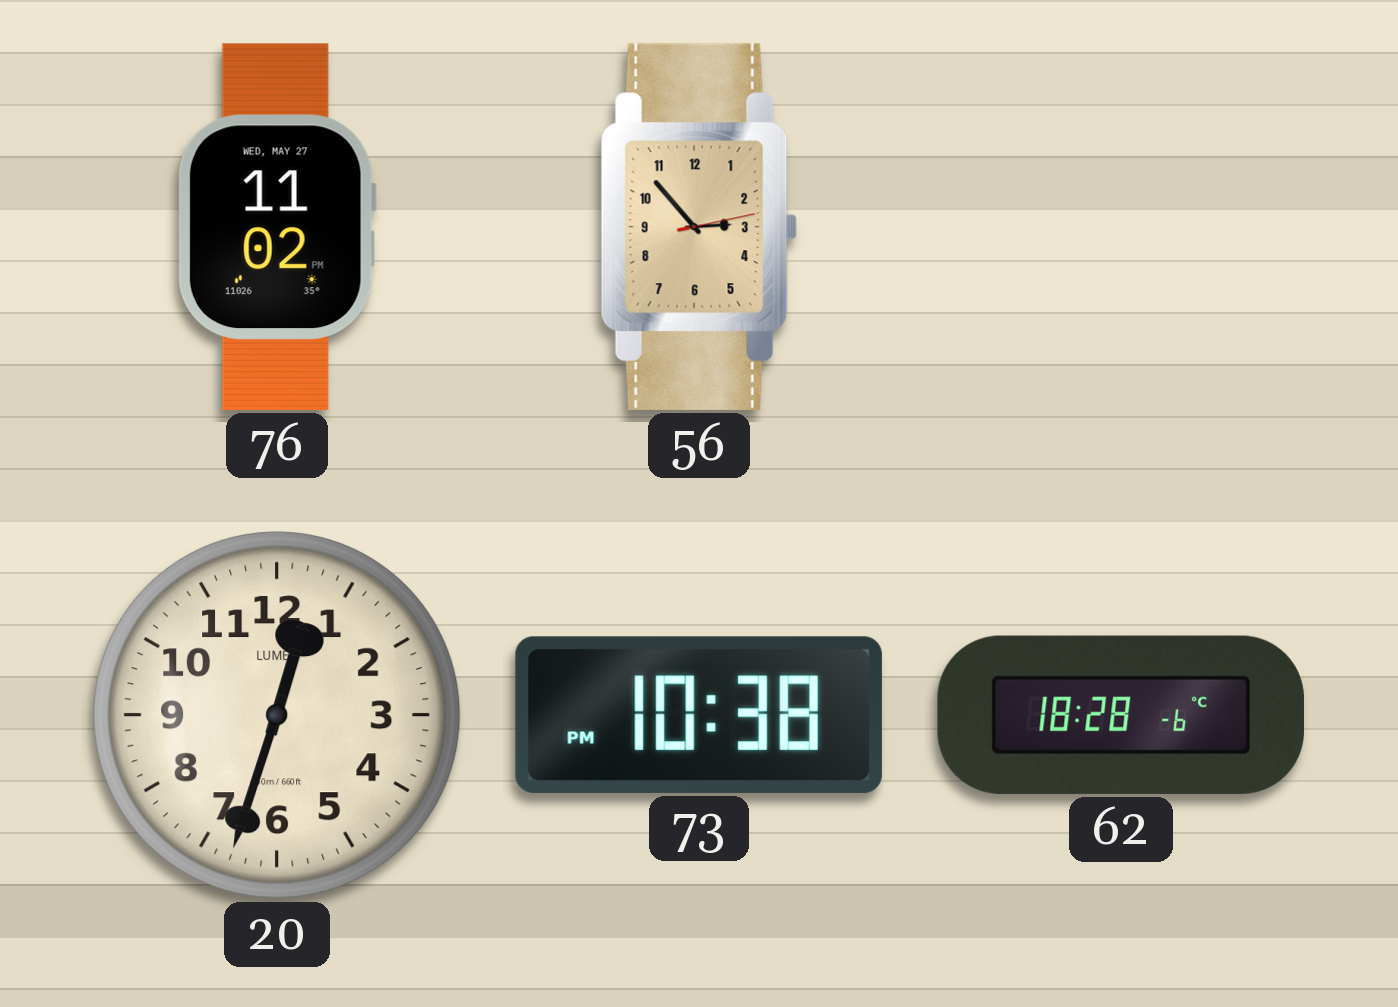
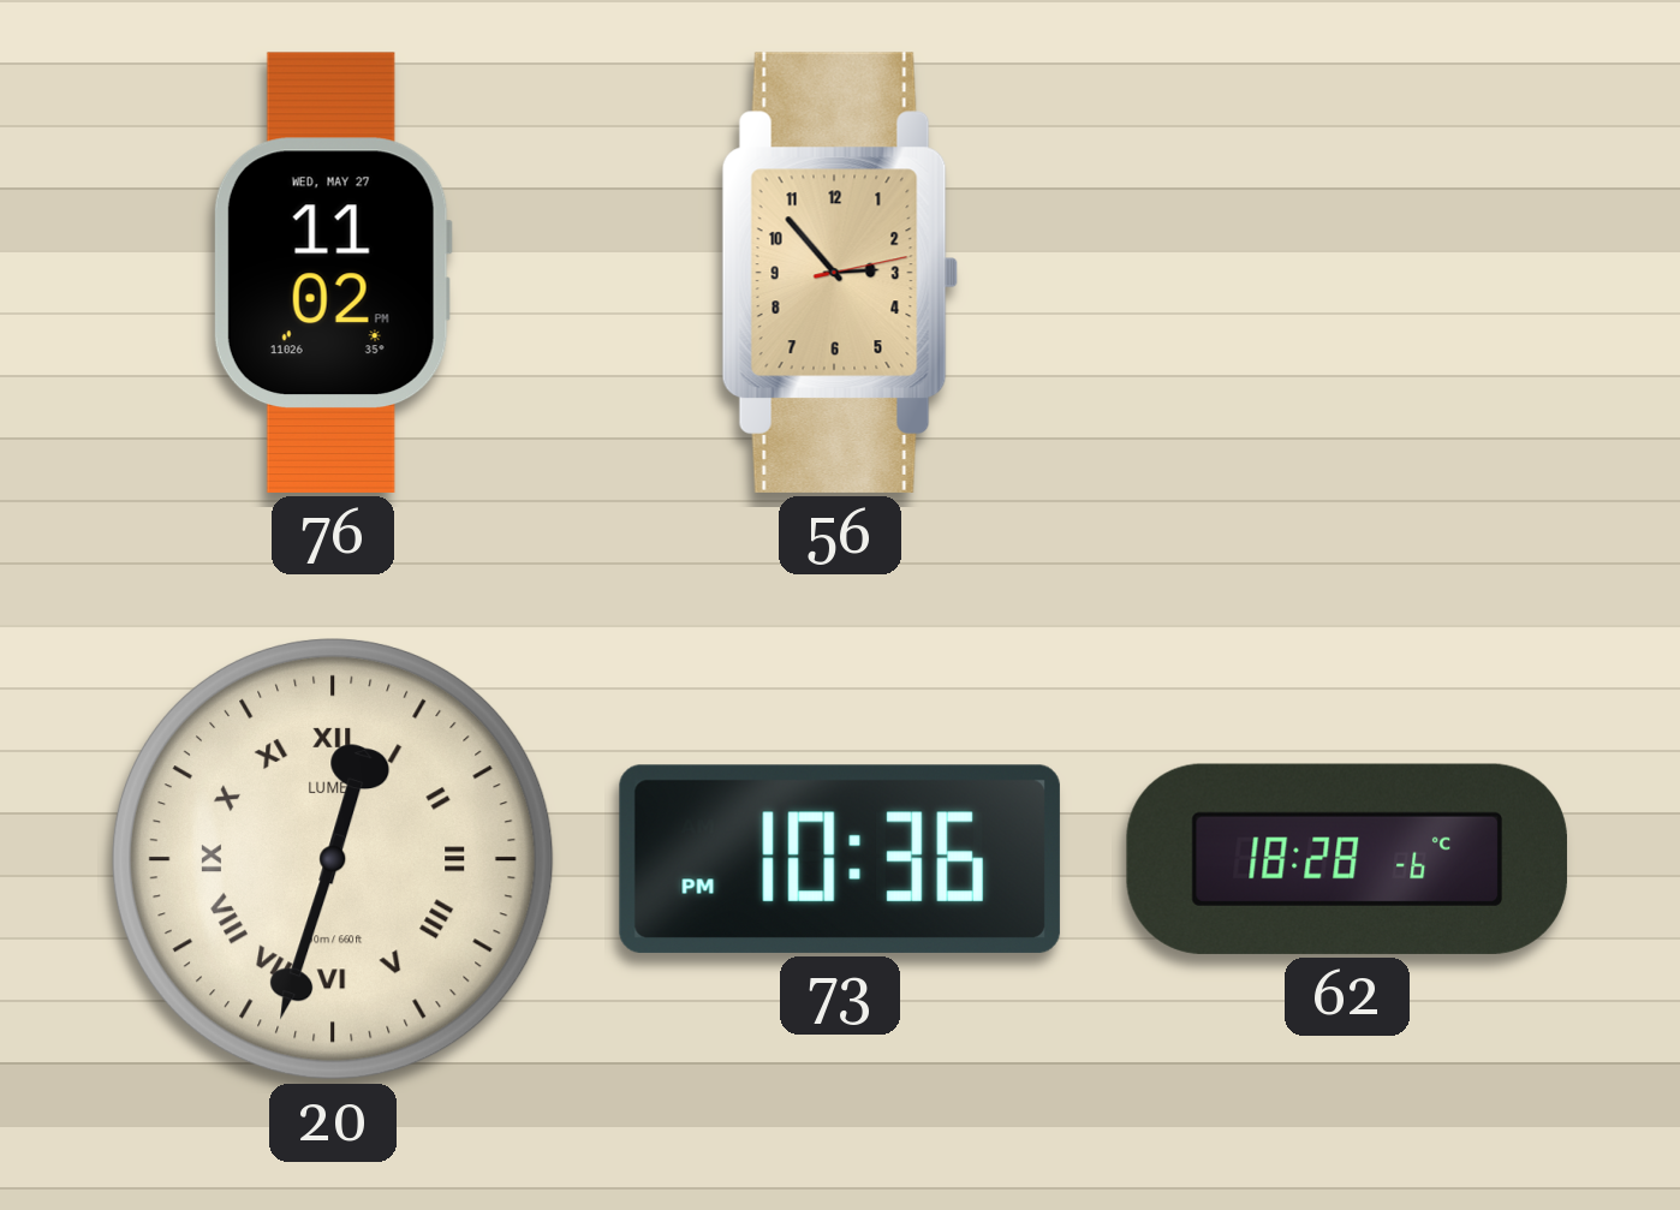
20 numerals: Arabic -> Roman
73: 10:38 -> 10:36
